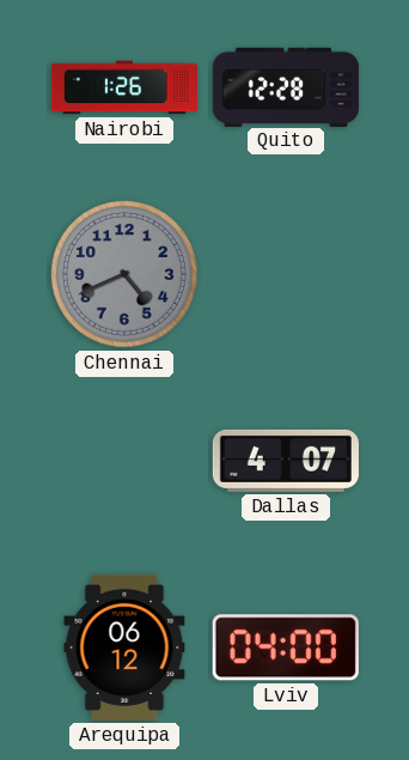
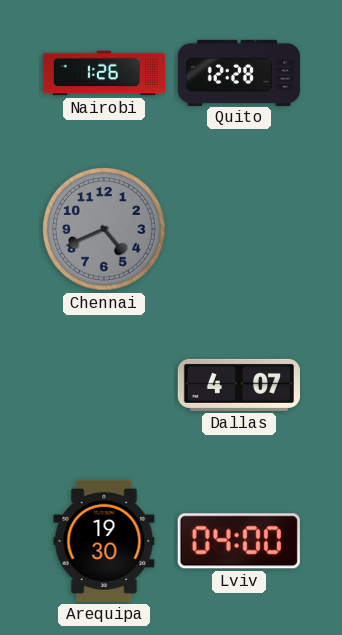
Arequipa: 06:12 -> 19:30
